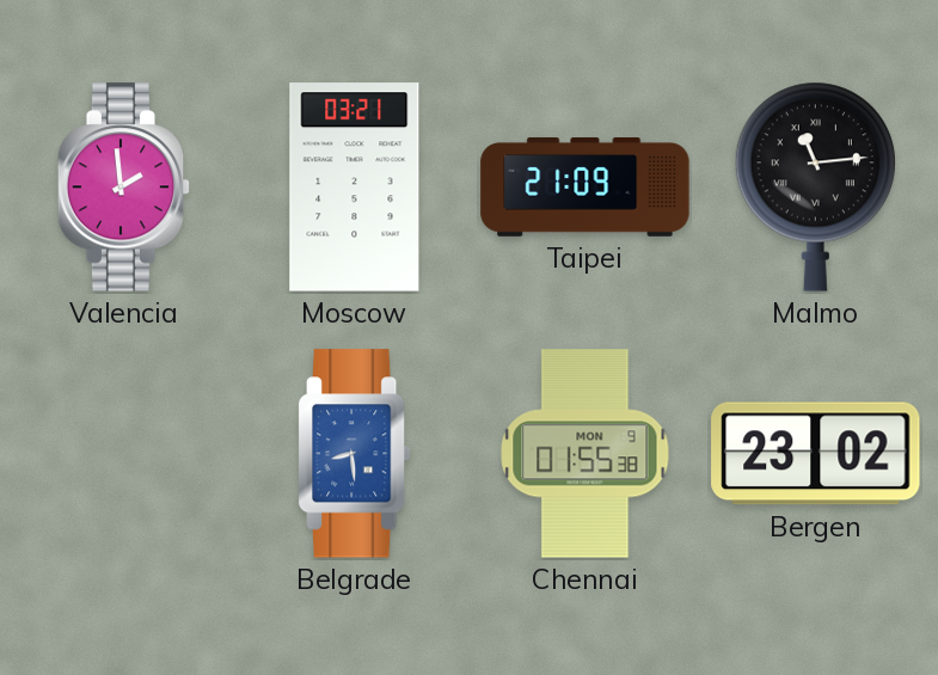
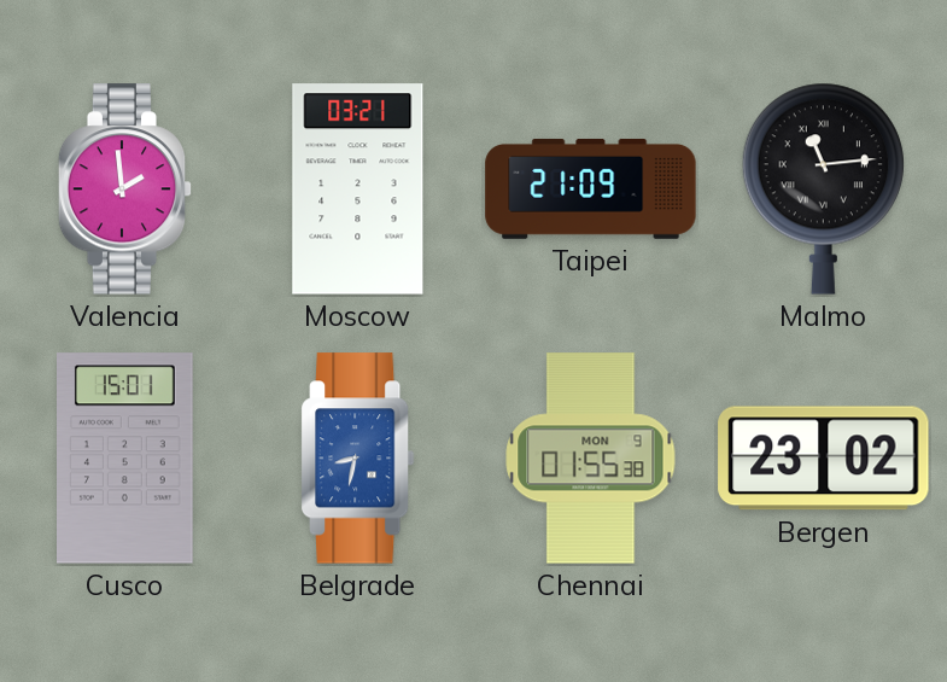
Cusco: none -> 15:01
Belgrade: 8:29 -> 8:32
